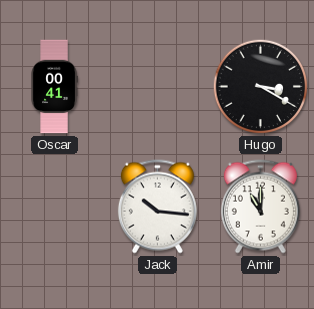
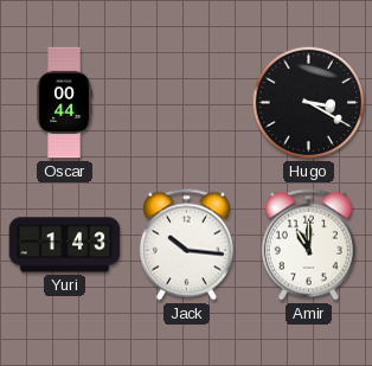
Oscar: 00:41 -> 00:44
Yuri: none -> 1:43
